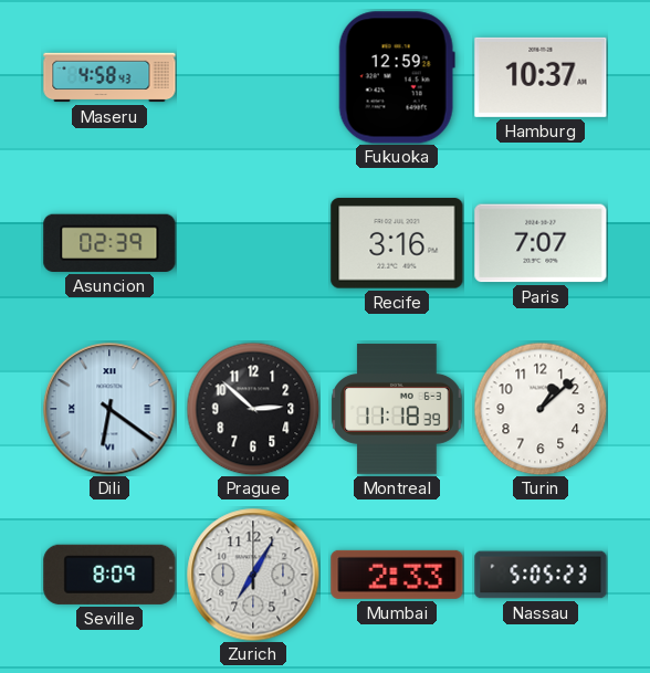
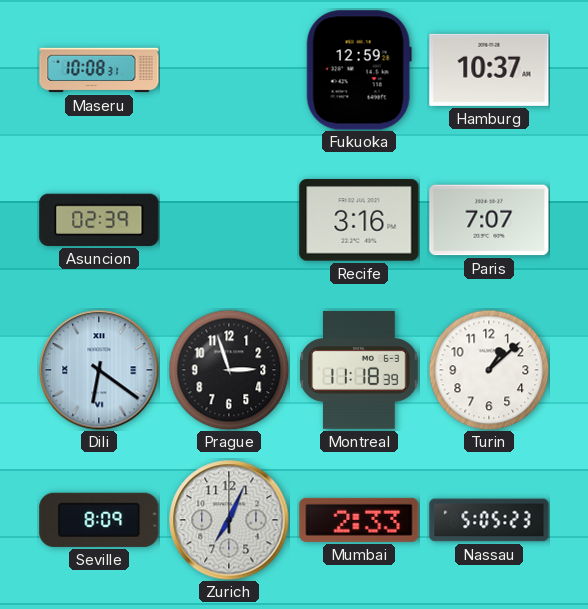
Maseru: 4:58 -> 10:08
Prague: 2:52 -> 2:57
Zurich: 7:05 -> 7:04
